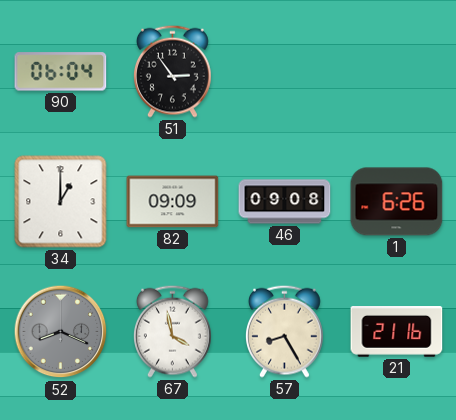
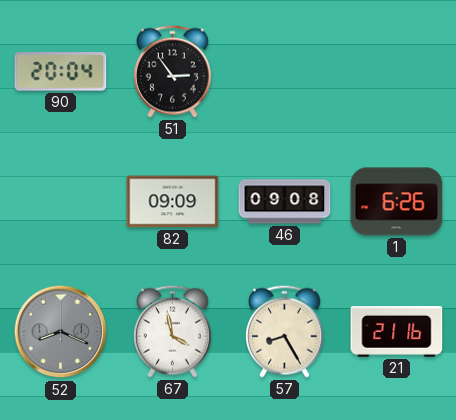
90: 06:04 -> 20:04
34: 1:00 -> none
